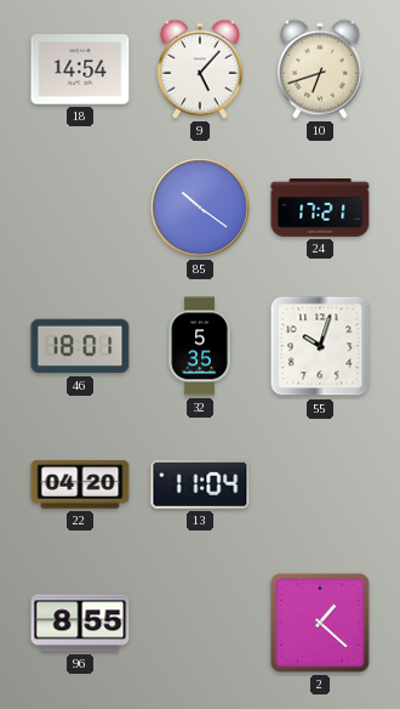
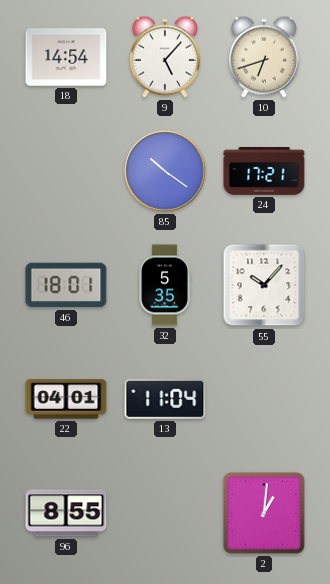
55: 10:03 -> 10:07
22: 04:20 -> 04:01
2: 1:22 -> 1:01
